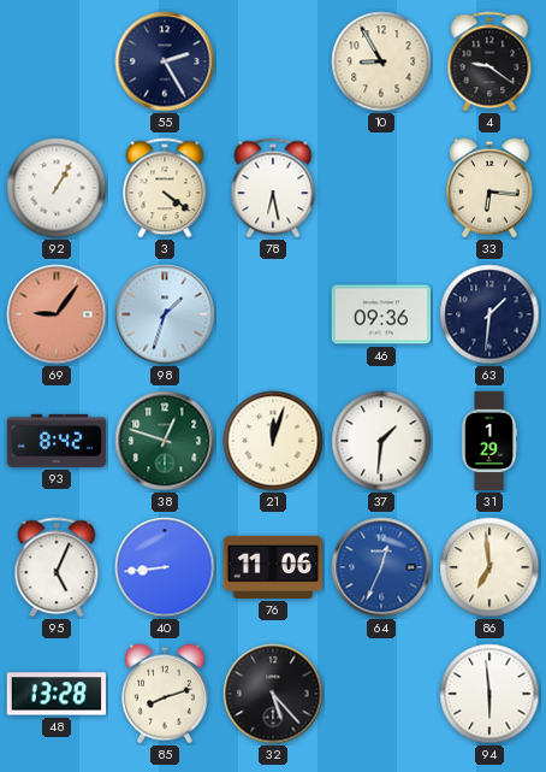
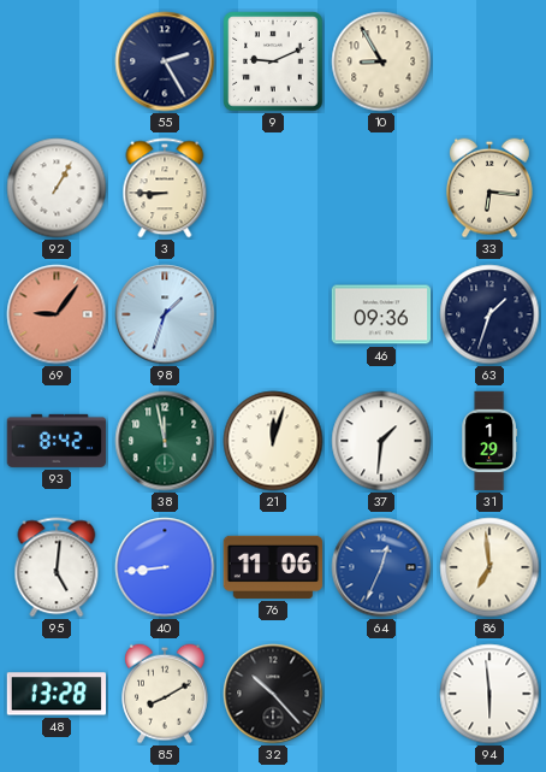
9: none -> 9:11
4: 9:21 -> none
3: 4:21 -> 8:45
78: 6:28 -> none
63: 1:31 -> 1:33
38: 12:48 -> 11:58
95: 5:04 -> 5:01
85: 8:12 -> 8:10
32: 5:23 -> 10:23
